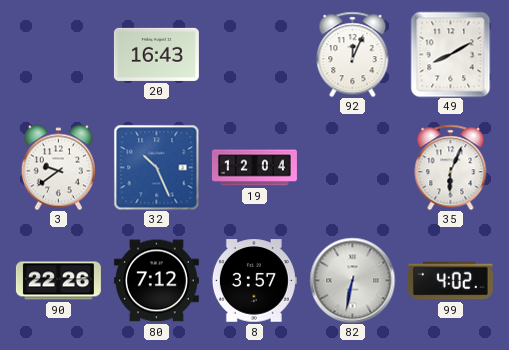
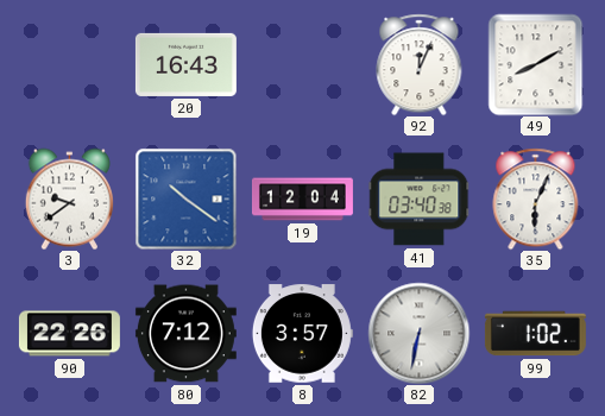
32: 10:26 -> 10:21
41: none -> 03:40
99: 4:02 -> 1:02
